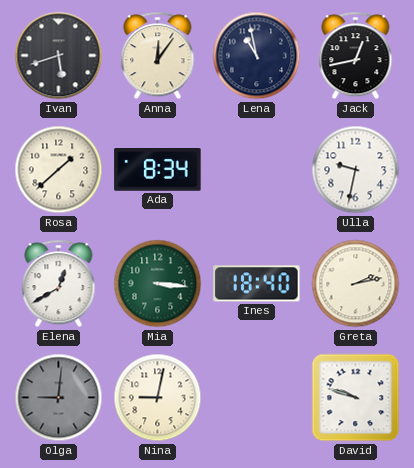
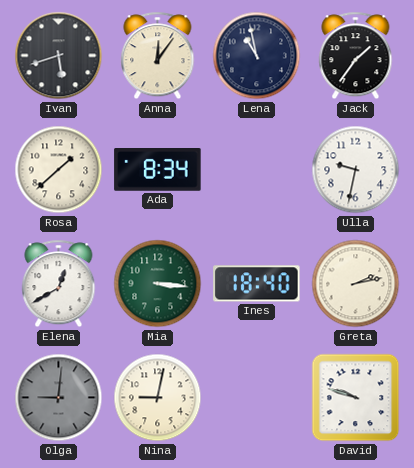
Jack: 12:43 -> 1:36
